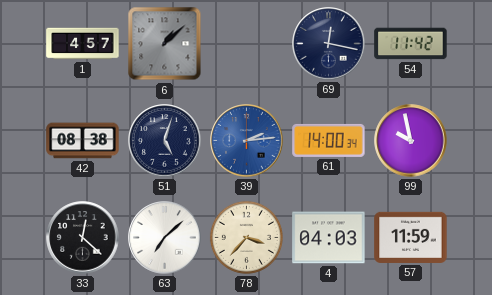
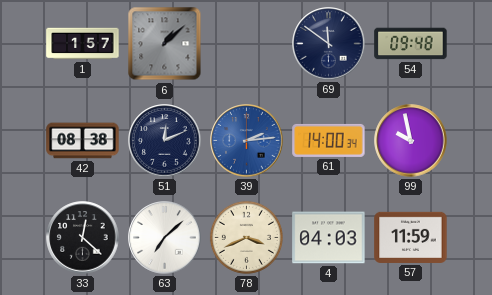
1: 4:57 -> 1:57
69: 12:17 -> 11:51
54: 11:42 -> 09:48
51: 5:03 -> 12:11
78: 3:37 -> 3:41
